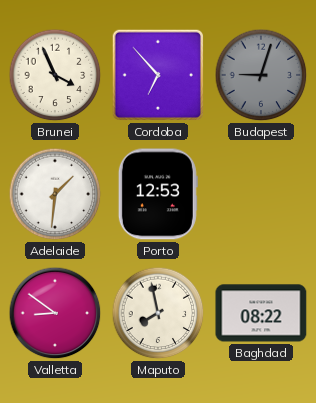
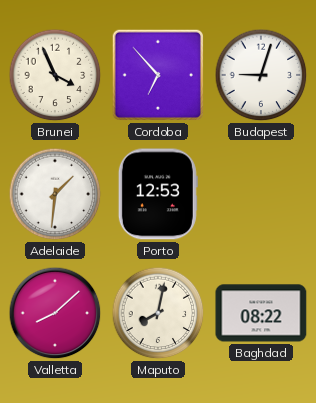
Budapest dial: grey -> white
Valletta: 8:51 -> 8:08
Maputo: 7:58 -> 8:02
